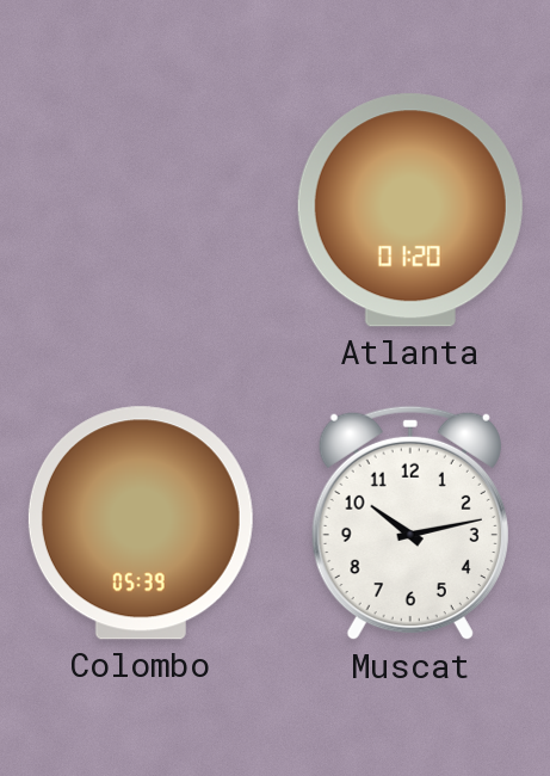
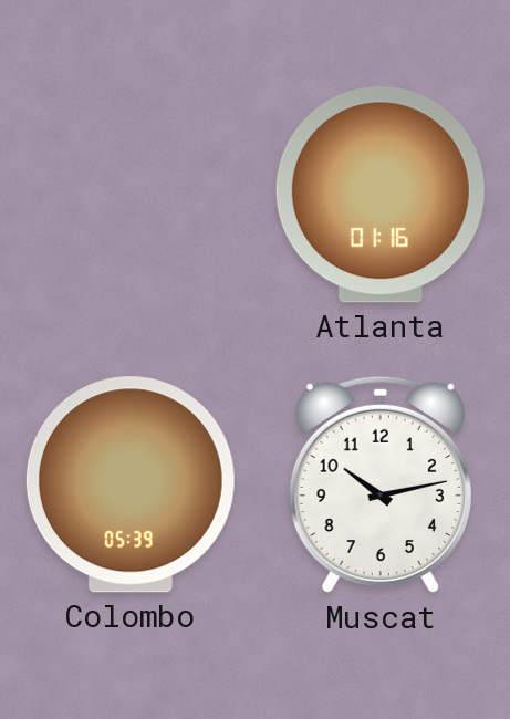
Atlanta: 01:20 -> 01:16
